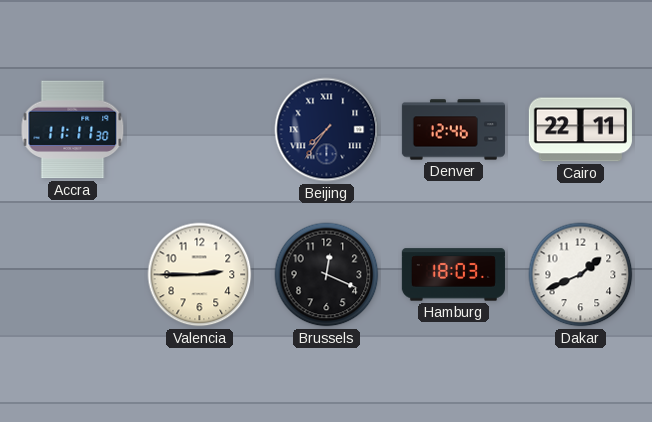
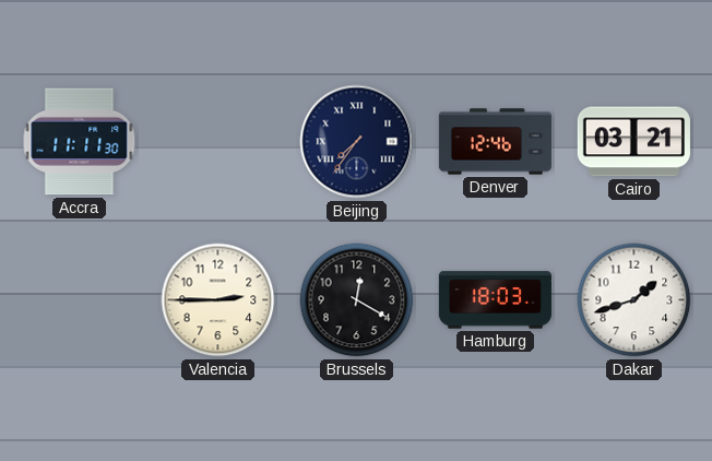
Cairo: 22:11 -> 03:21
Brussels: 12:19 -> 12:20
Dakar: 1:41 -> 1:42
